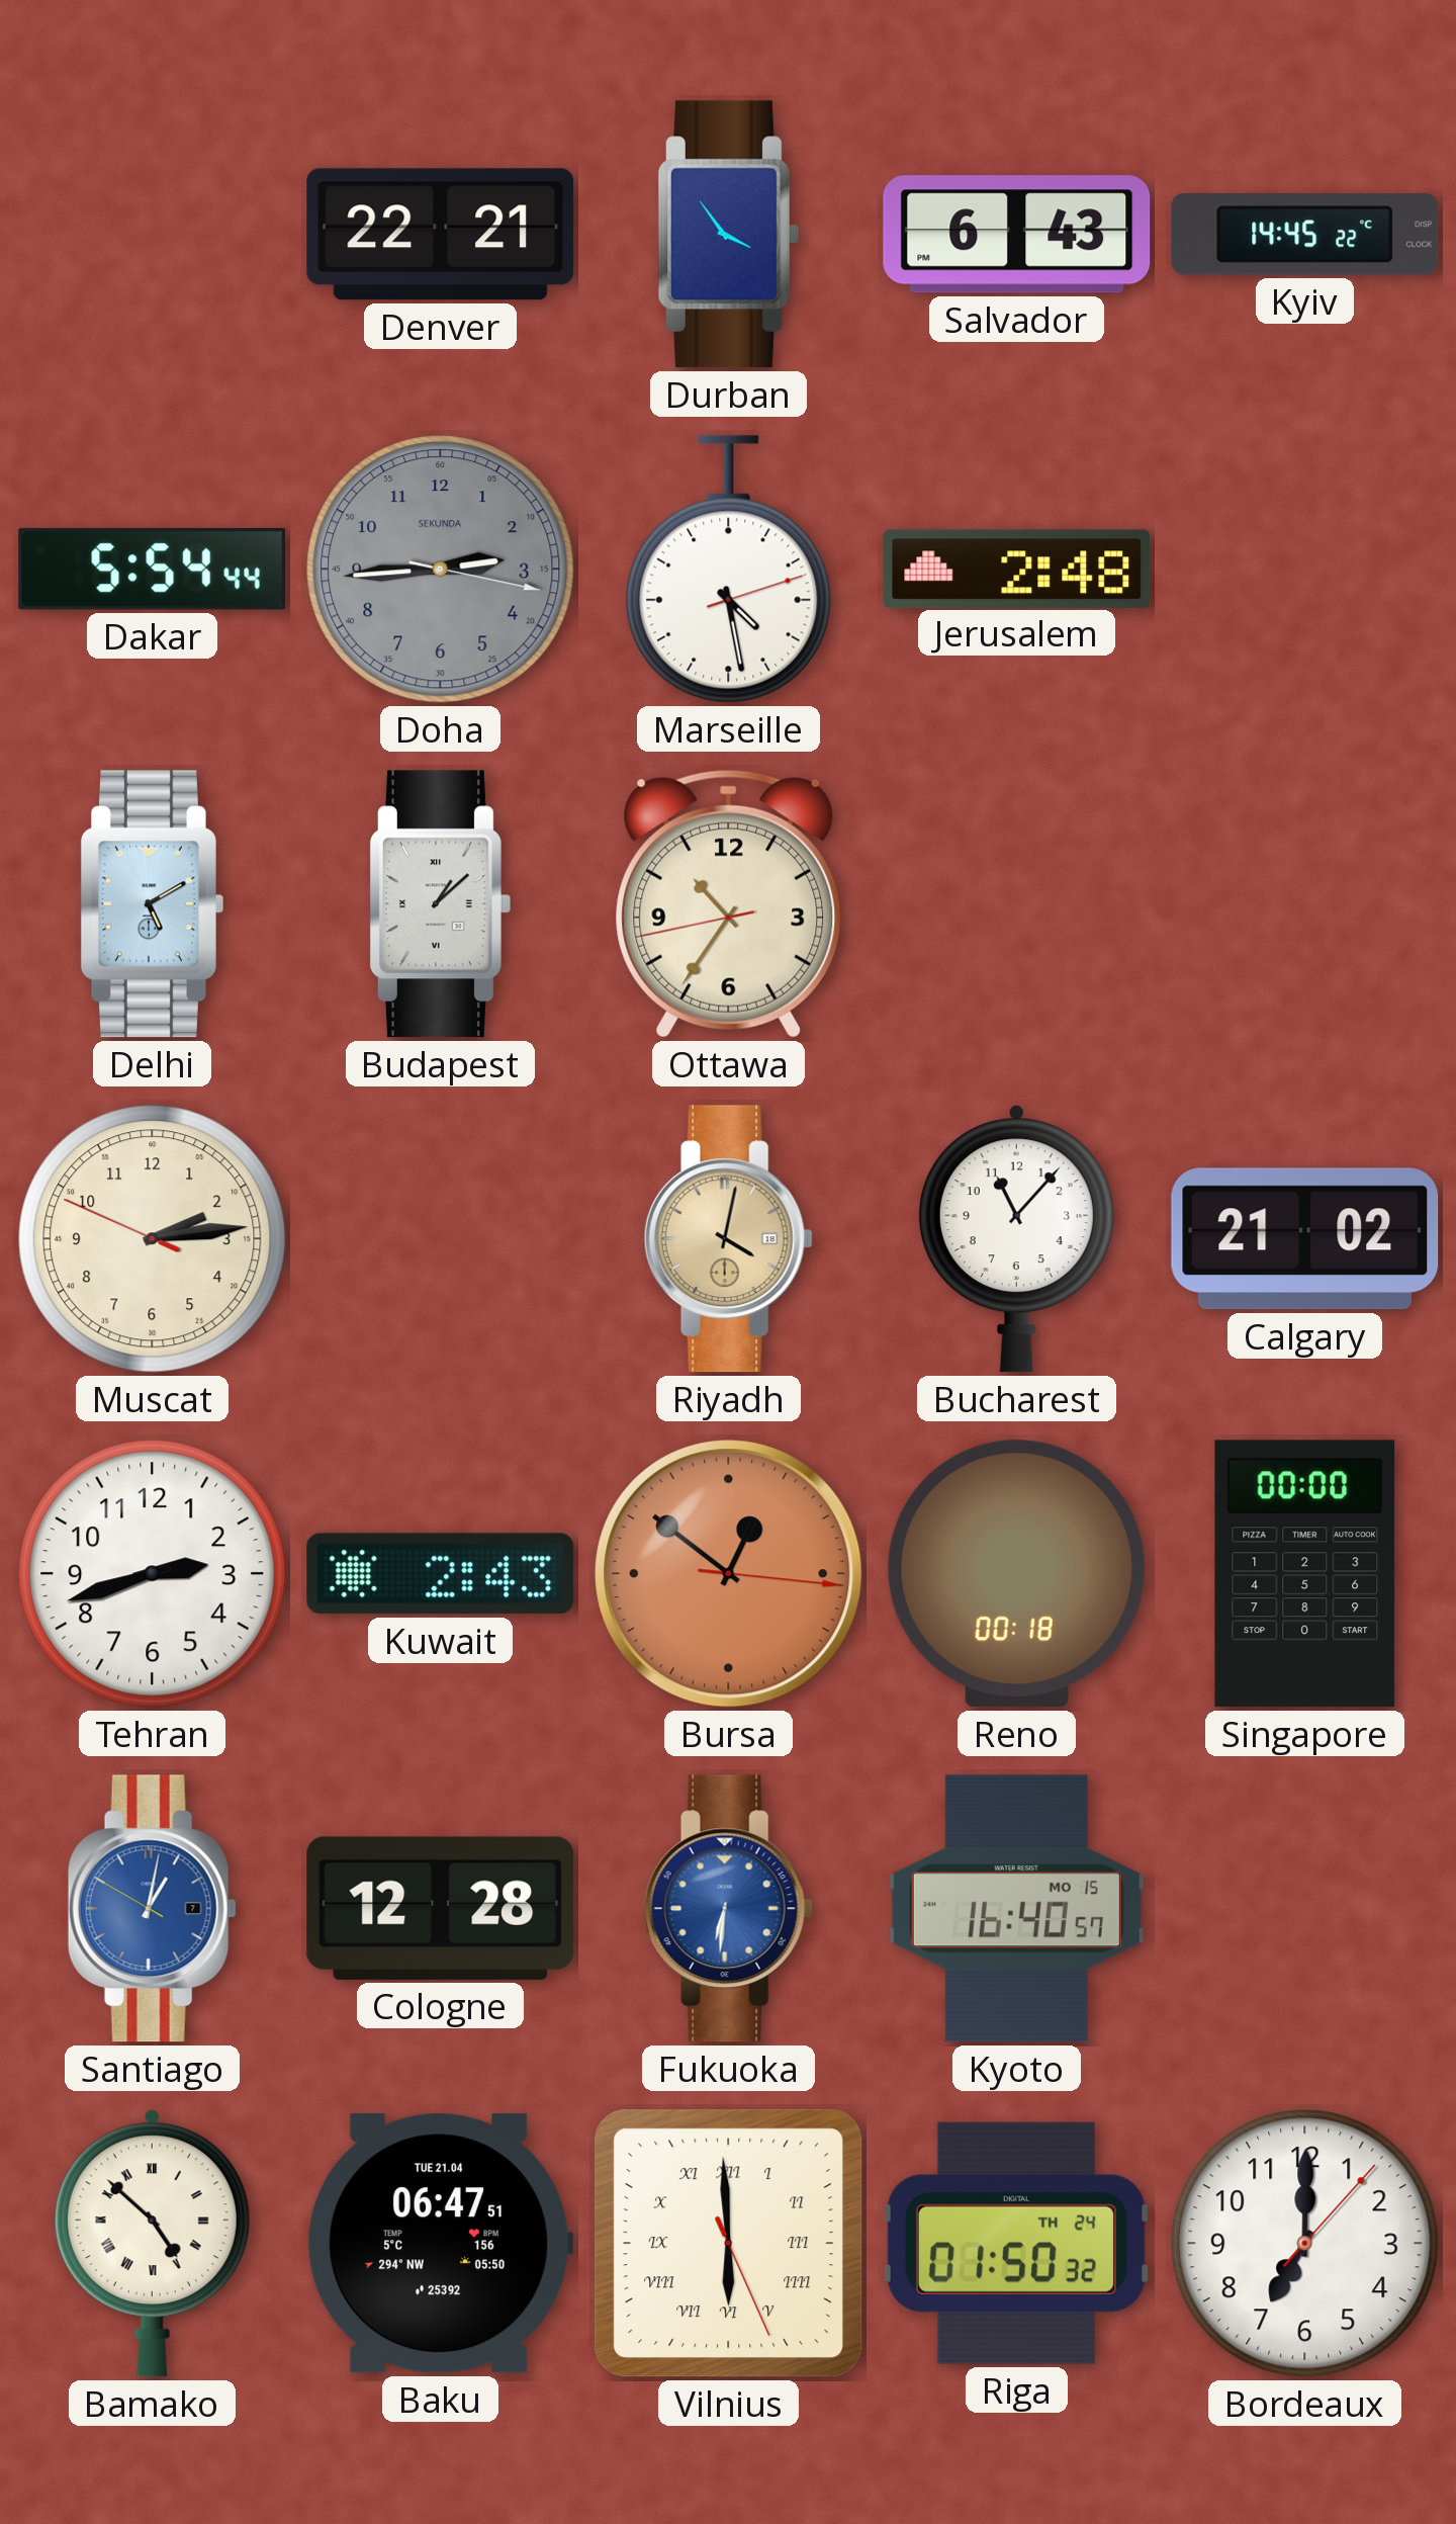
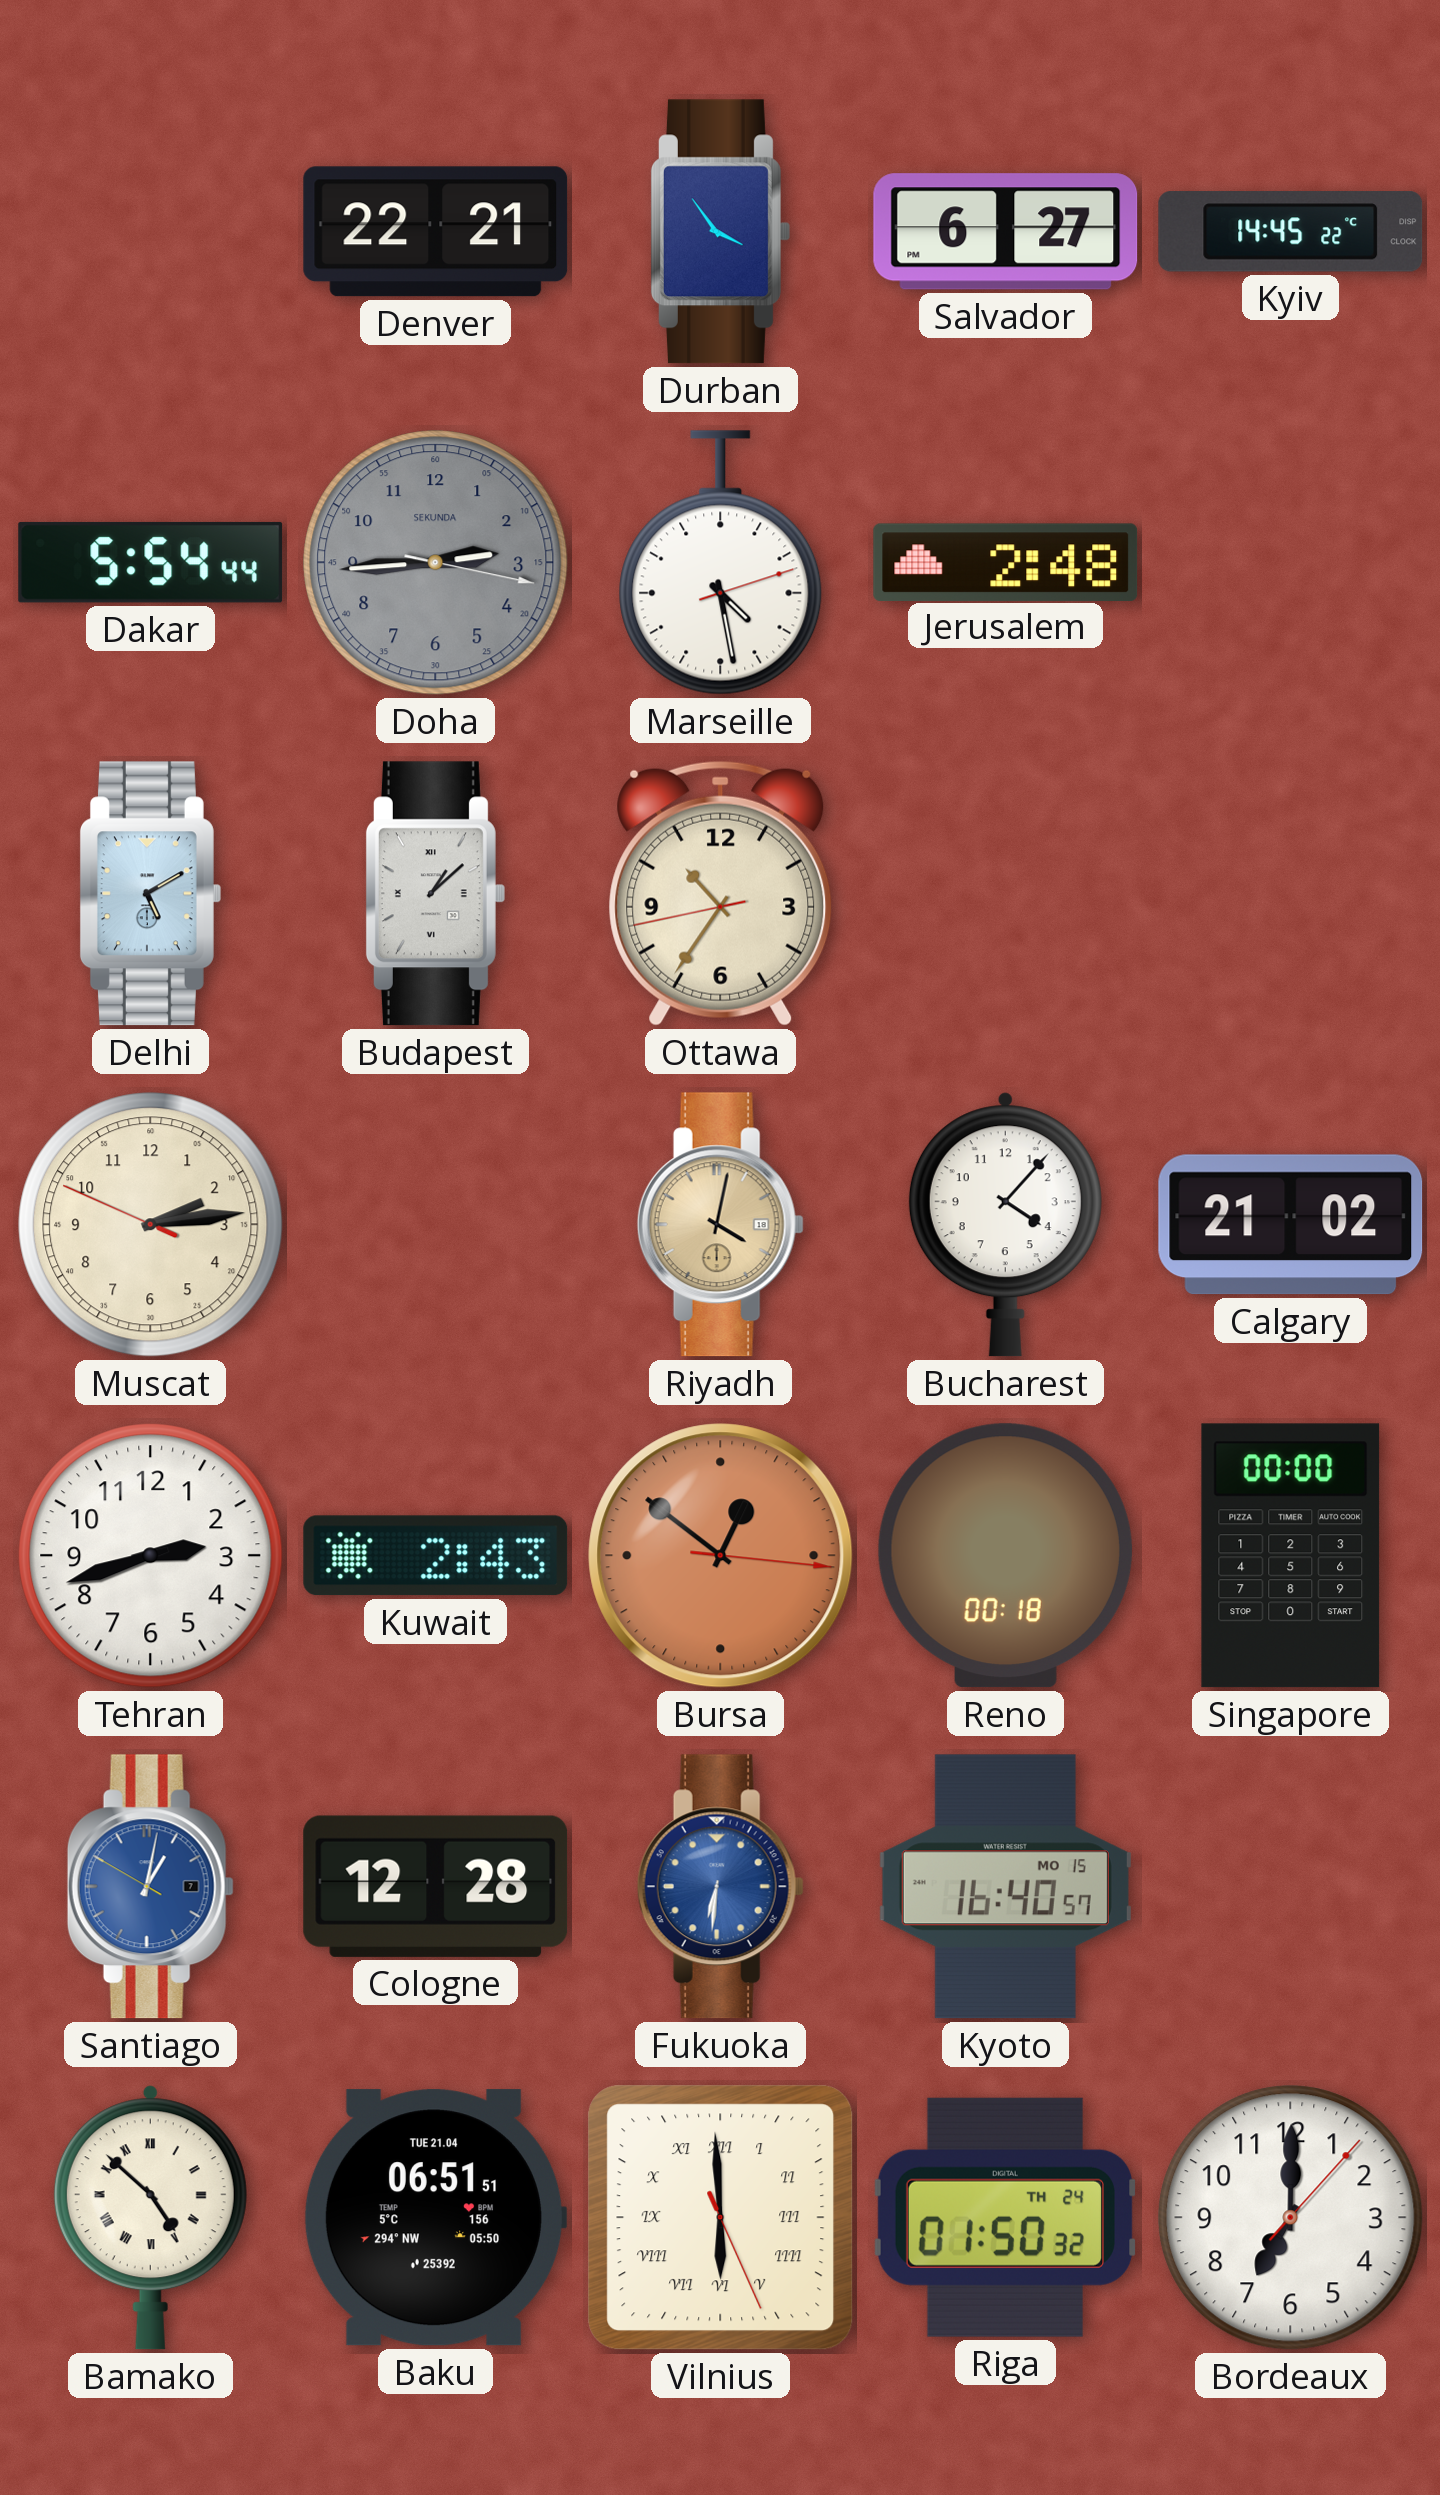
Salvador: 6:43 -> 6:27
Bucharest: 11:07 -> 4:07
Baku: 06:47 -> 06:51
